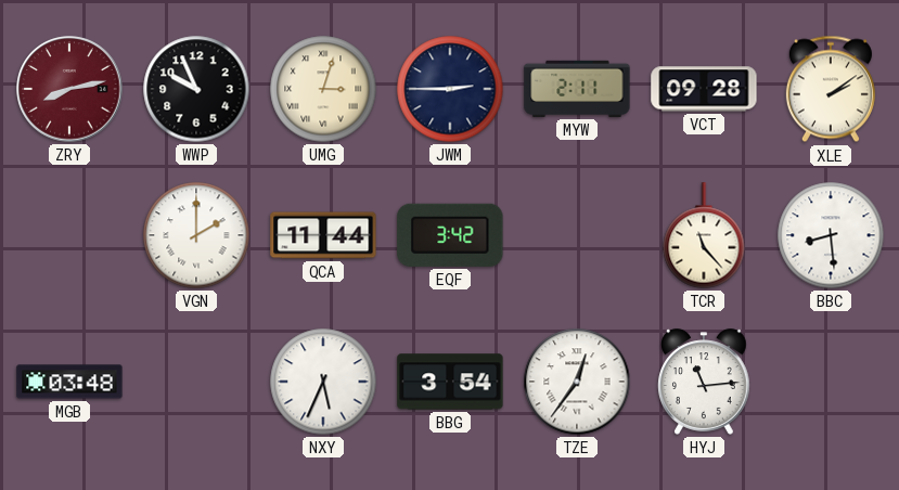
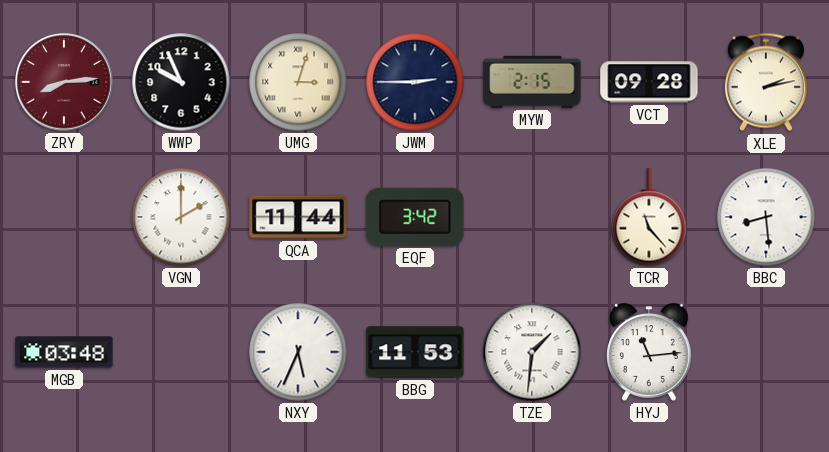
ZRY: 8:13 -> 8:14
MYW: 2:11 -> 2:15
XLE: 2:09 -> 2:13
BBG: 3:54 -> 11:53
TZE: 12:36 -> 1:31
